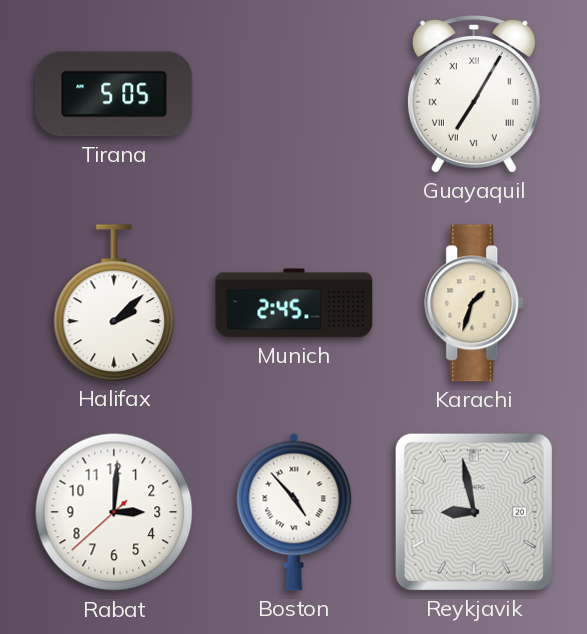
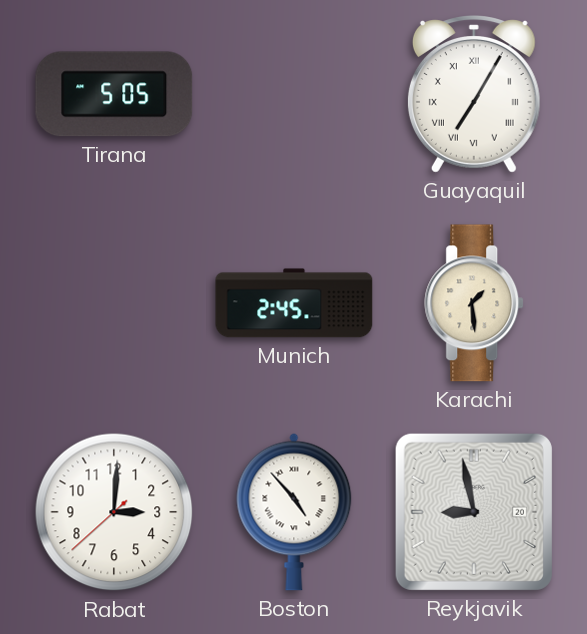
Halifax: 2:08 -> none
Karachi: 1:33 -> 1:29
